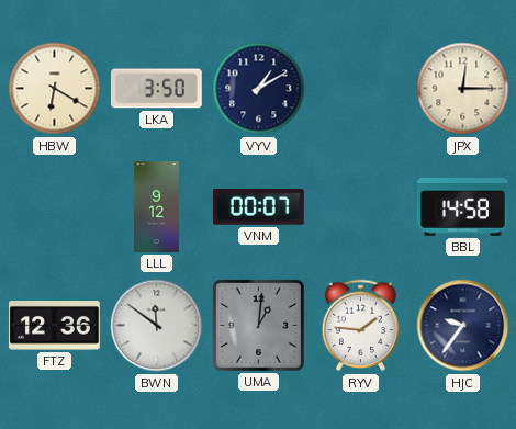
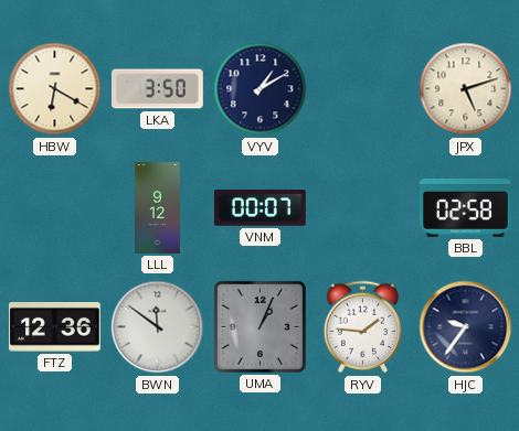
JPX: 12:15 -> 5:12
BBL: 14:58 -> 02:58
UMA: 1:01 -> 1:04
